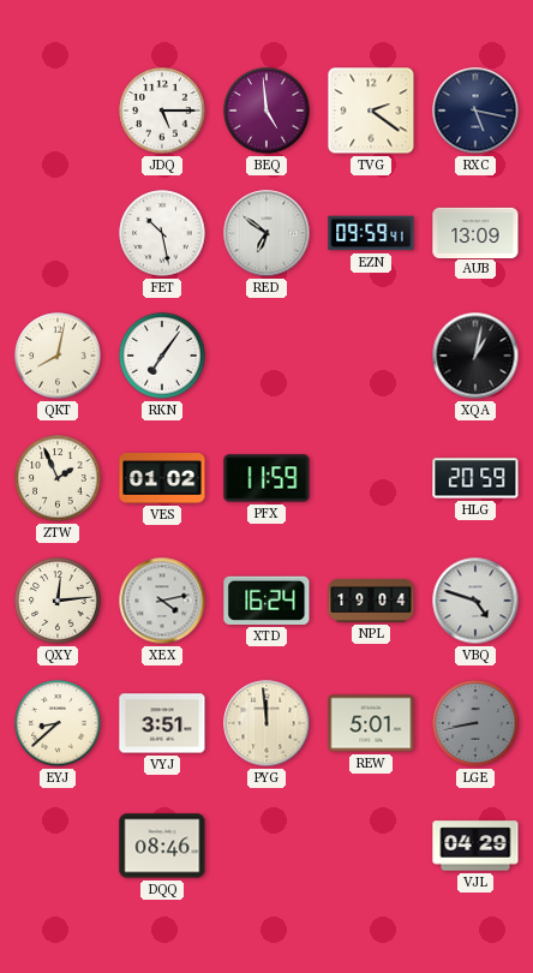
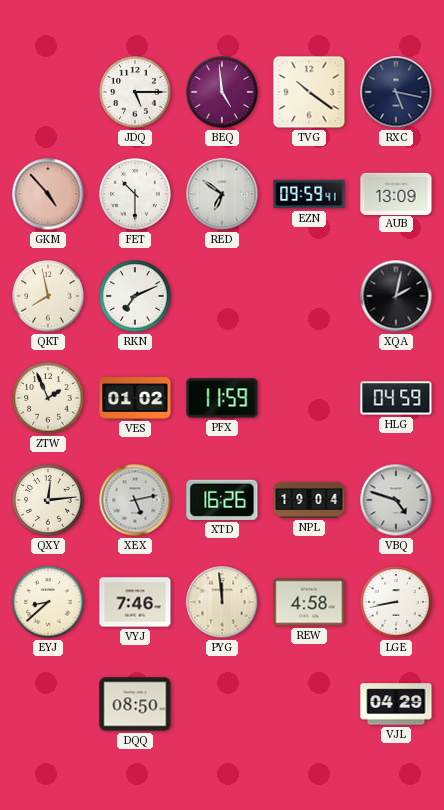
TVG: 2:21 -> 10:21
GKM: none -> 4:53
FET: 10:28 -> 10:30
QKT: 8:02 -> 7:58
RKN: 7:06 -> 7:11
XQA: 1:02 -> 2:02
HLG: 20:59 -> 04:59
XEX: 4:13 -> 5:13
XTD: 16:24 -> 16:26
VYJ: 3:51 -> 7:46
REW: 5:01 -> 4:58
LGE dial: grey -> white
DQQ: 08:46 -> 08:50
